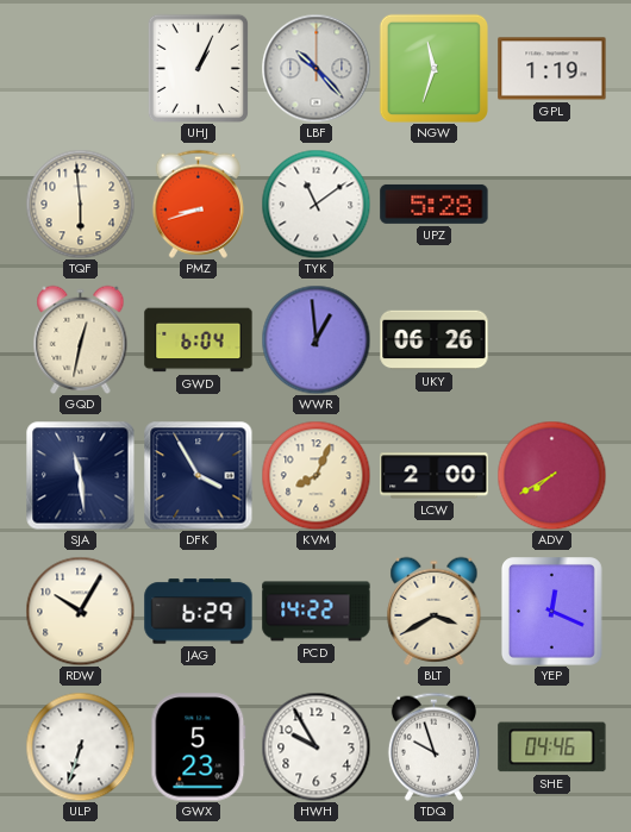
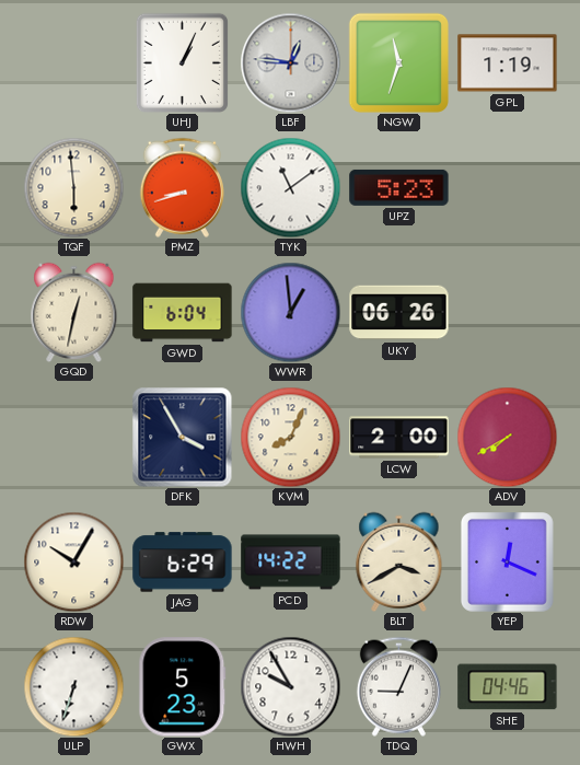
LBF: 10:23 -> 12:46
UPZ: 5:28 -> 5:23
SJA: 11:29 -> none
TDQ: 9:57 -> 9:04
